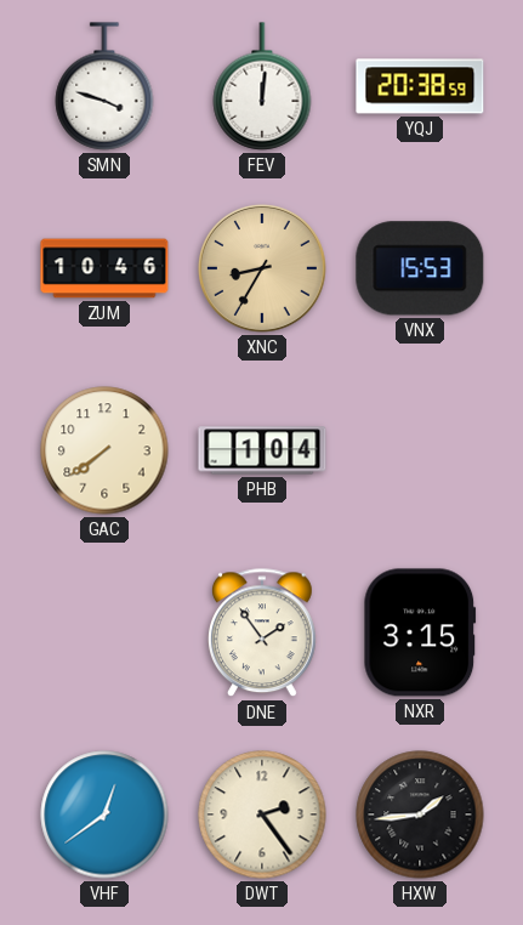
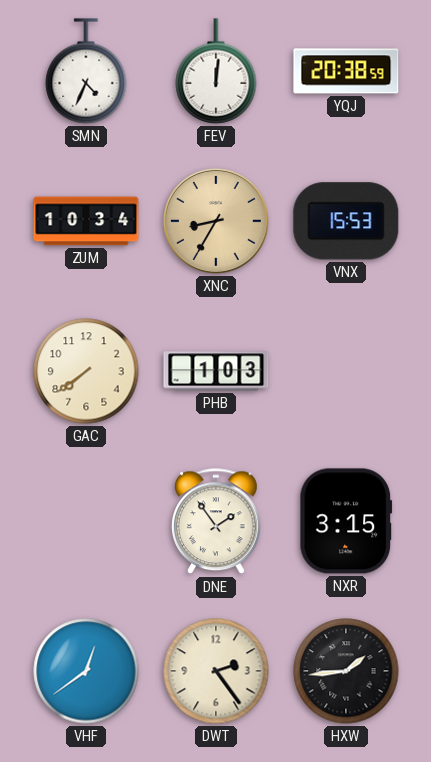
SMN: 3:48 -> 4:34
ZUM: 10:46 -> 10:34
PHB: 1:04 -> 1:03
